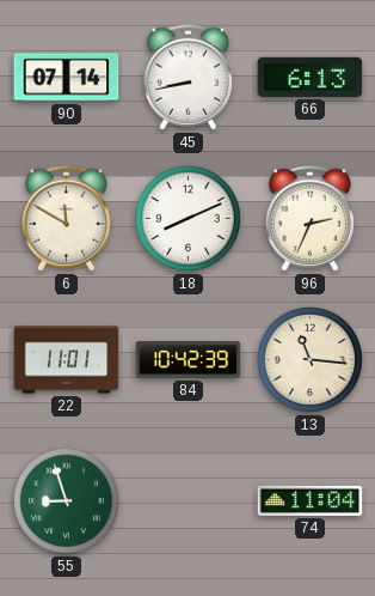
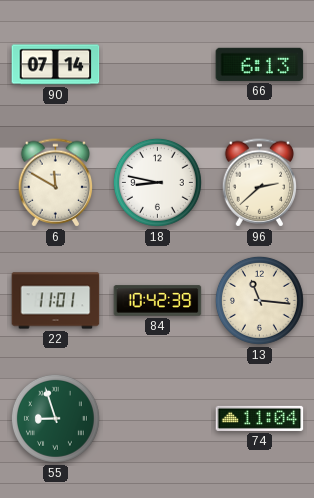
45: 8:43 -> none
18: 8:11 -> 8:47
96: 2:34 -> 2:38
